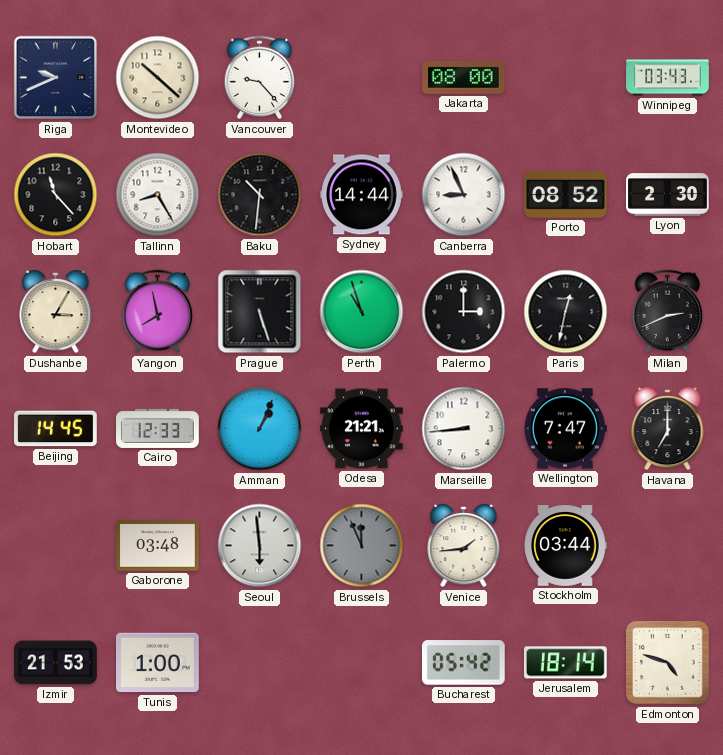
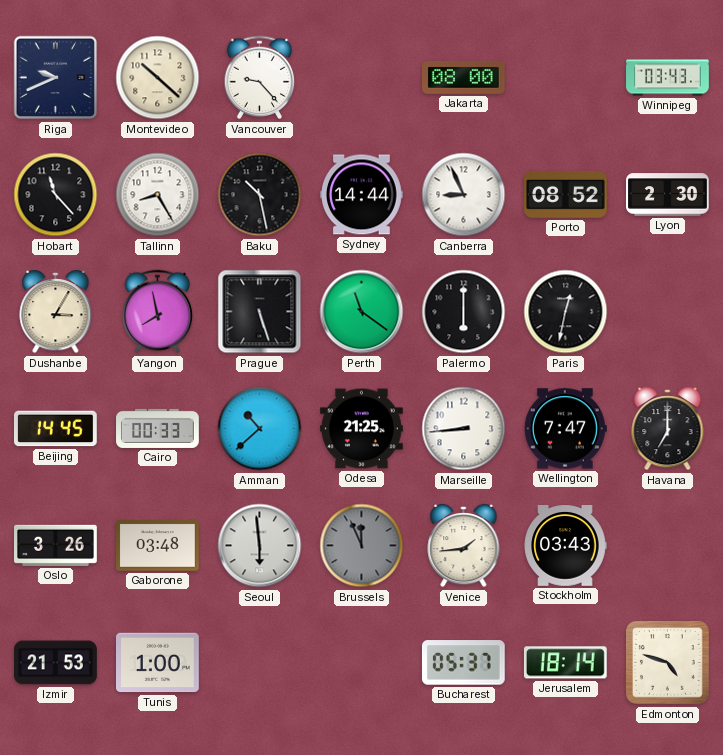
Baku: 10:31 -> 10:28
Perth: 10:57 -> 11:21
Palermo: 3:00 -> 6:00
Milan: 2:41 -> none
Cairo: 12:33 -> 00:33
Amman: 1:04 -> 10:38
Odesa: 21:21 -> 21:25
Oslo: none -> 3:26
Stockholm: 03:44 -> 03:43
Bucharest: 05:42 -> 05:37
